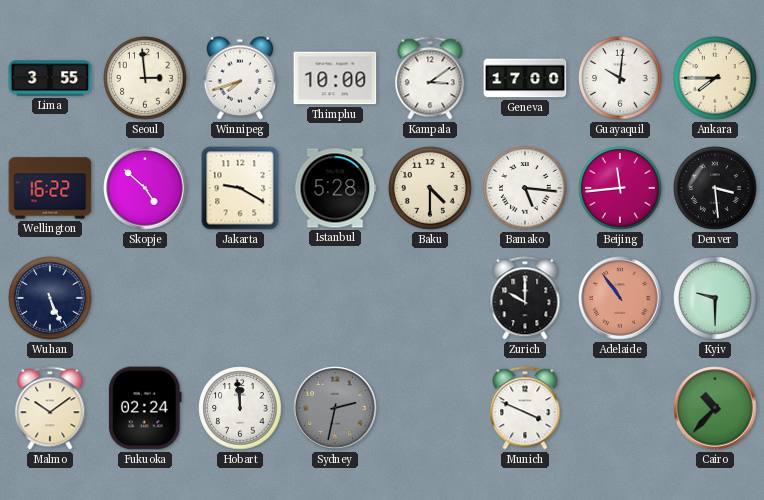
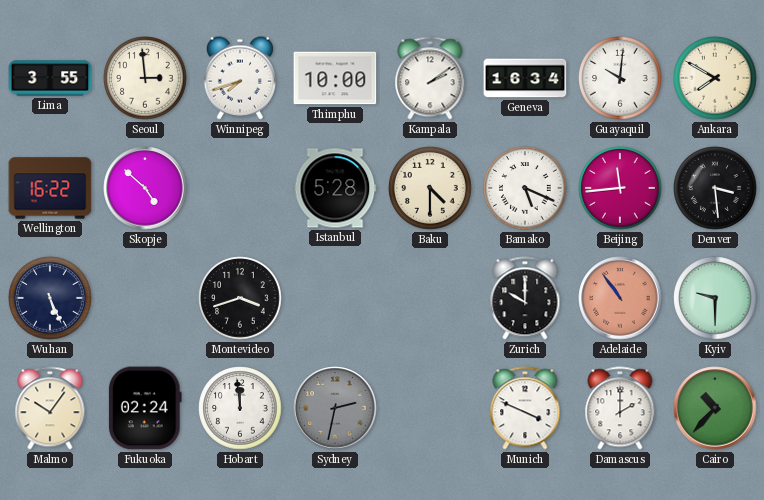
Kampala: 3:09 -> 2:09
Geneva: 17:00 -> 16:34
Ankara: 7:45 -> 7:50
Jakarta: 9:20 -> none
Bamako: 5:16 -> 5:19
Montevideo: none -> 3:42
Malmo: 10:09 -> 10:06
Damascus: none -> 2:00
